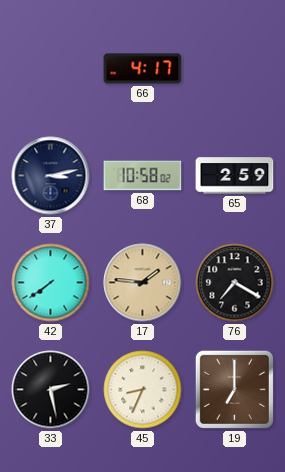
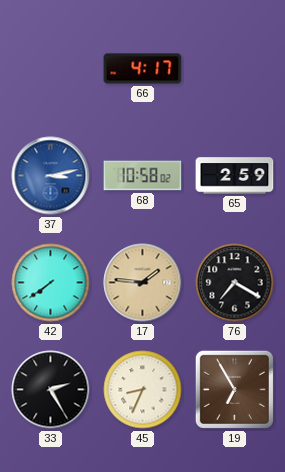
37 dial: navy -> blue
33: 2:28 -> 2:25
19: 7:00 -> 6:55
